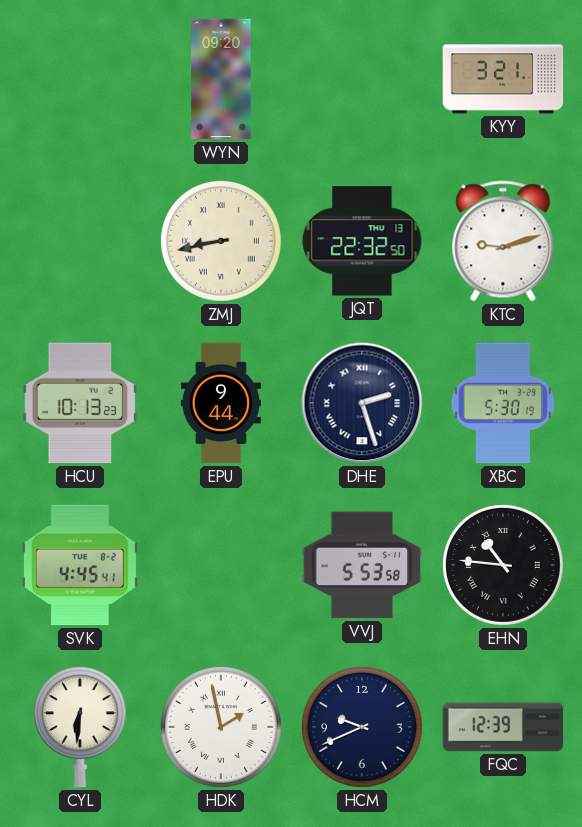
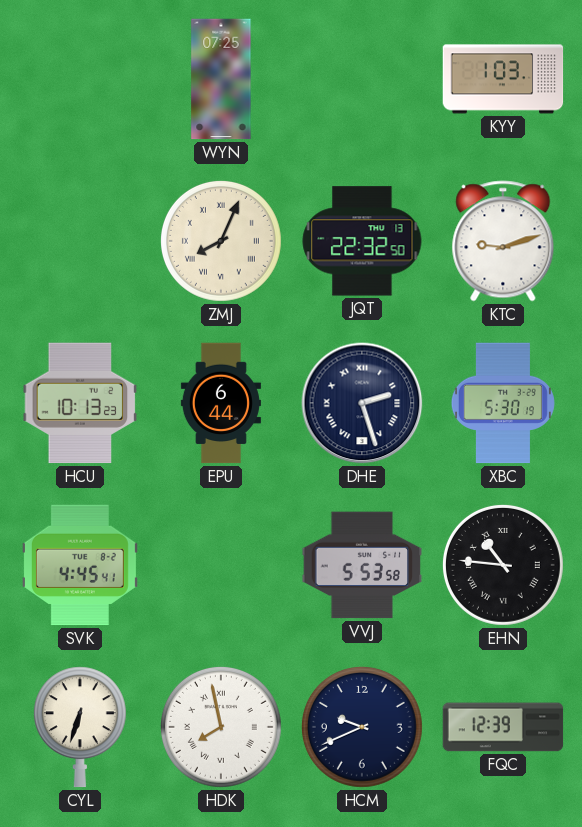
WYN: 09:20 -> 07:25
KYY: 3:21 -> 1:03
ZMJ: 8:43 -> 8:04
EPU: 9:44 -> 6:44
CYL: 6:31 -> 6:33
HDK: 1:58 -> 7:58
